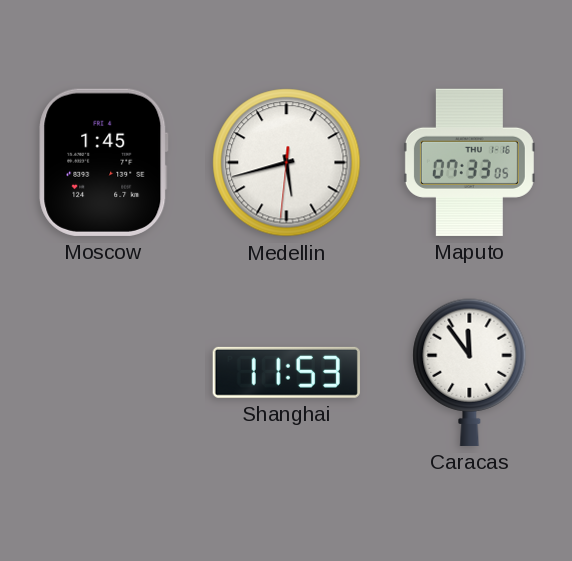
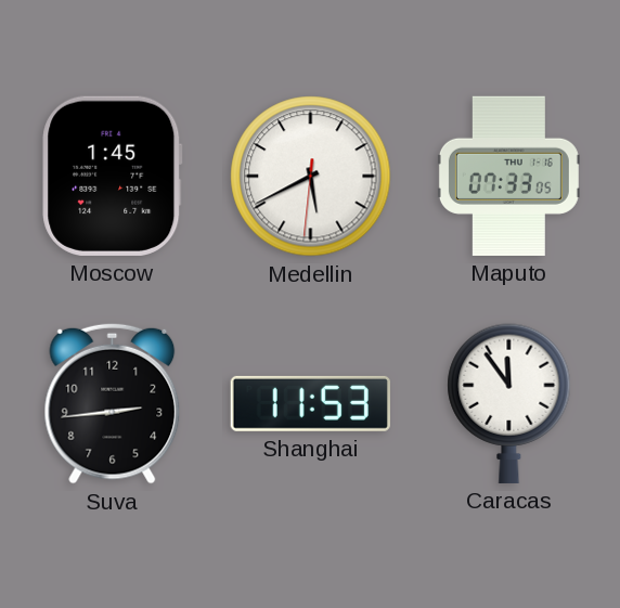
Medellin: 5:42 -> 5:40
Suva: none -> 2:44
